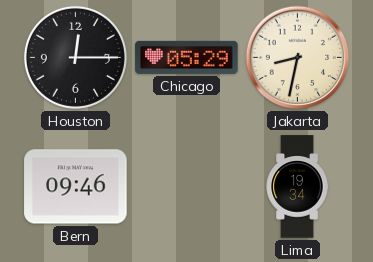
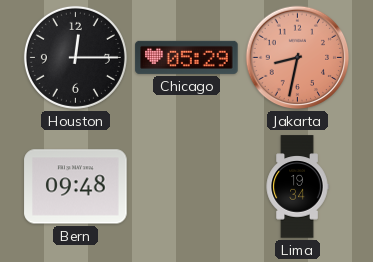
Jakarta dial: cream -> salmon
Bern: 09:46 -> 09:48
